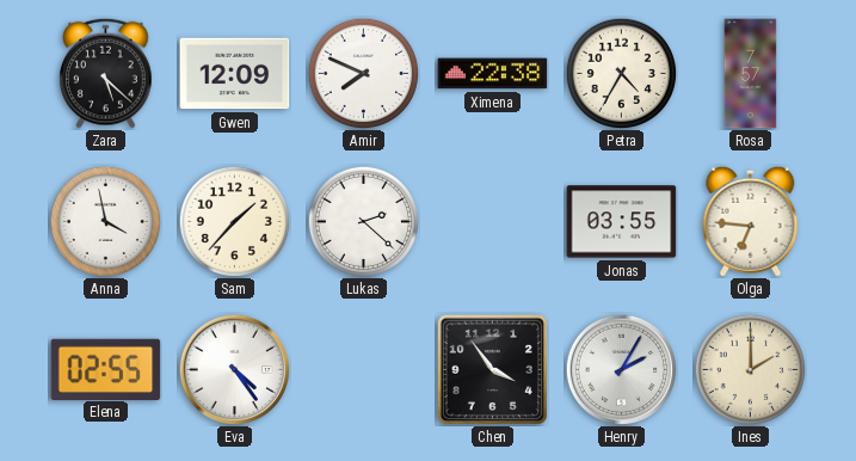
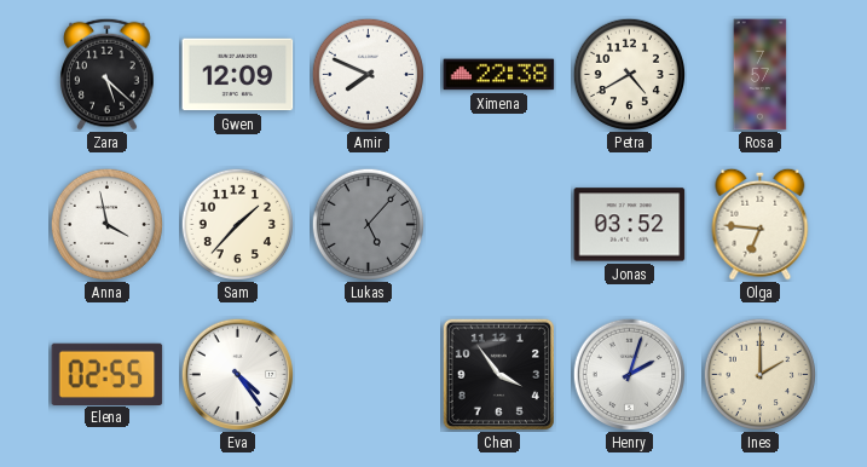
Petra: 4:35 -> 4:40
Lukas: 2:22 -> 5:07
Lukas dial: white -> grey
Jonas: 03:55 -> 03:52
Henry: 2:05 -> 2:03
